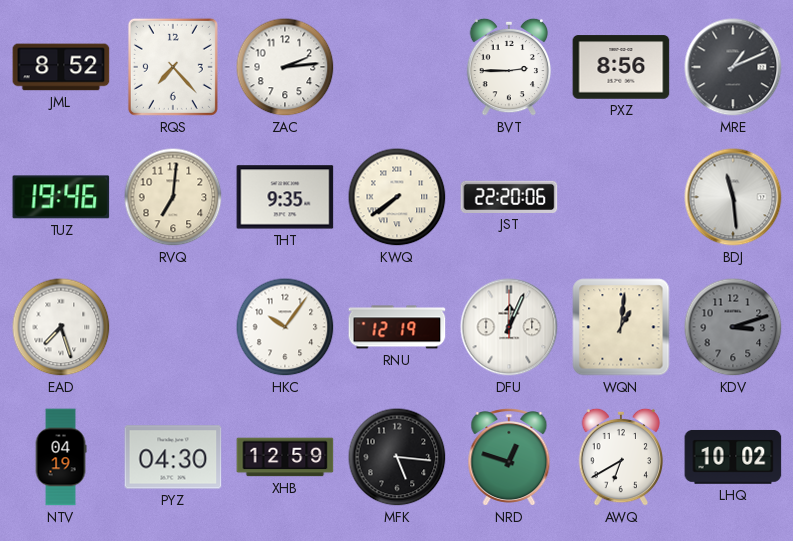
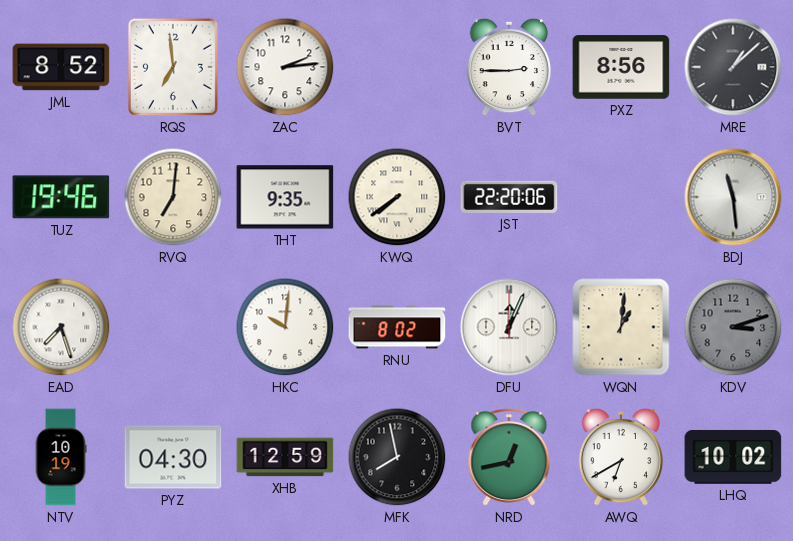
RQS: 7:23 -> 6:59
MRE: 1:11 -> 1:08
HKC: 10:06 -> 10:01
RNU: 12:19 -> 8:02
NTV: 04:19 -> 10:19
MFK: 5:16 -> 7:58
NRD: 12:48 -> 12:43
